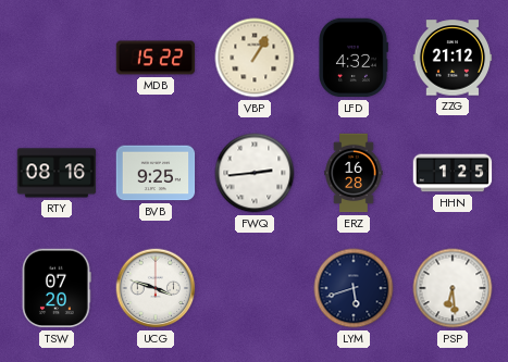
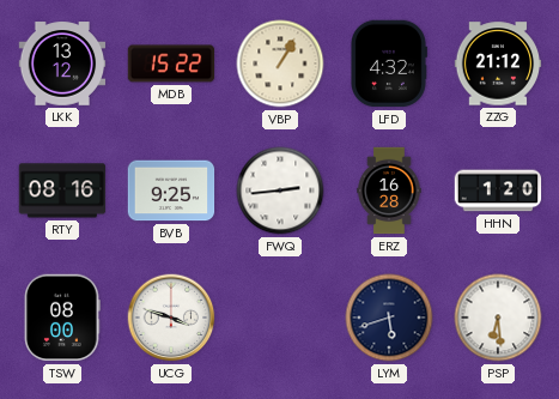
LKK: none -> 13:12
HHN: 1:25 -> 1:20
TSW: 07:20 -> 08:00
